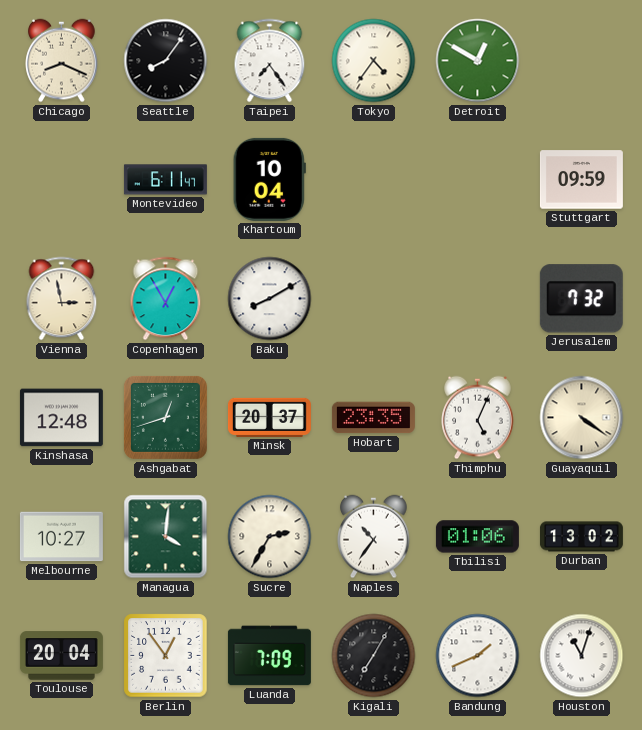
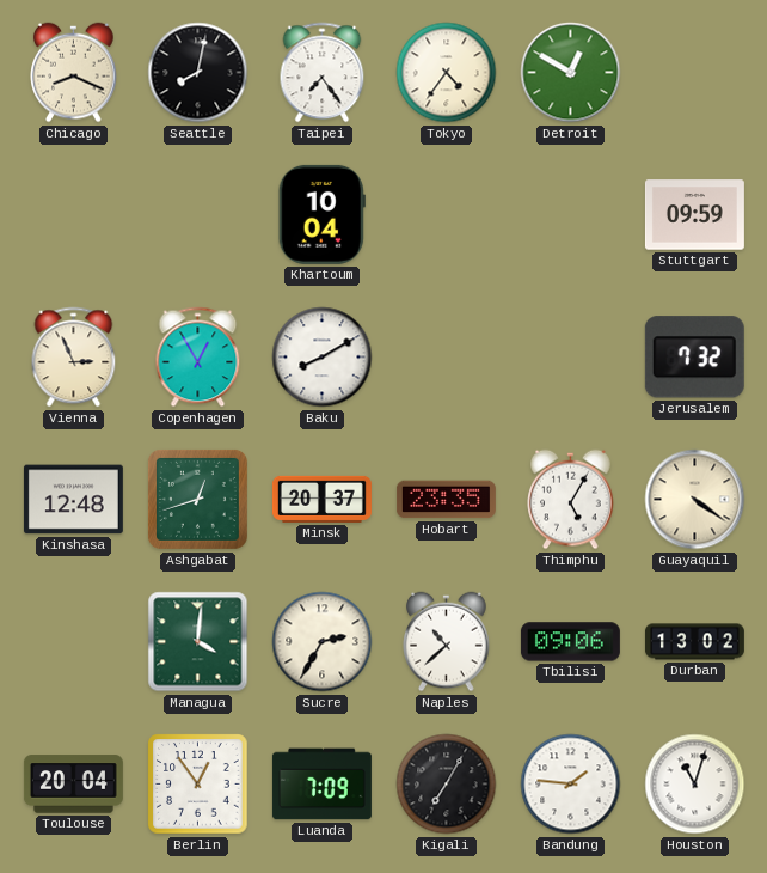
Seattle: 8:06 -> 8:02
Montevideo: 6:11 -> none
Vienna: 2:58 -> 2:56
Thimphu: 5:04 -> 5:05
Melbourne: 10:27 -> none
Naples: 10:36 -> 10:38
Tbilisi: 01:06 -> 09:06
Bandung: 1:41 -> 1:46
